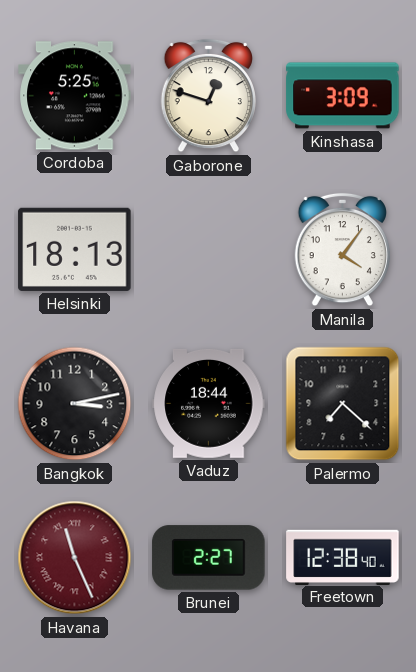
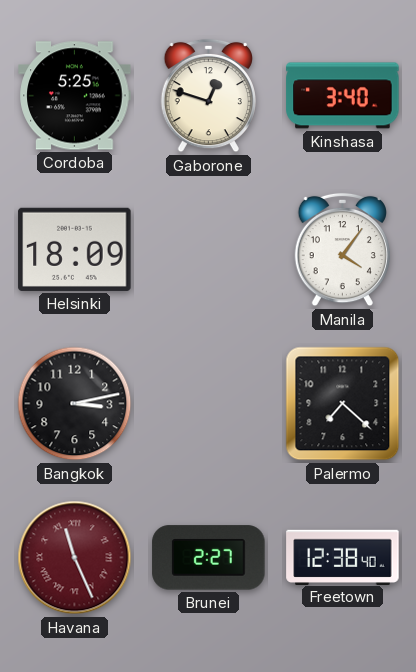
Kinshasa: 3:09 -> 3:40
Helsinki: 18:13 -> 18:09
Vaduz: 18:44 -> none
